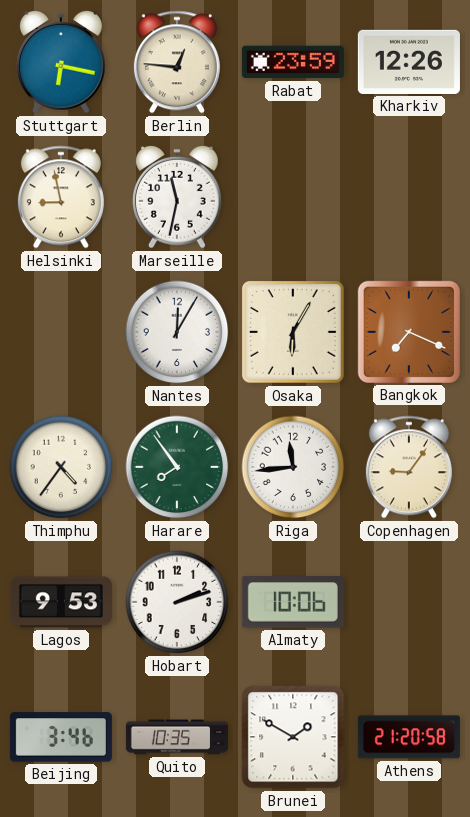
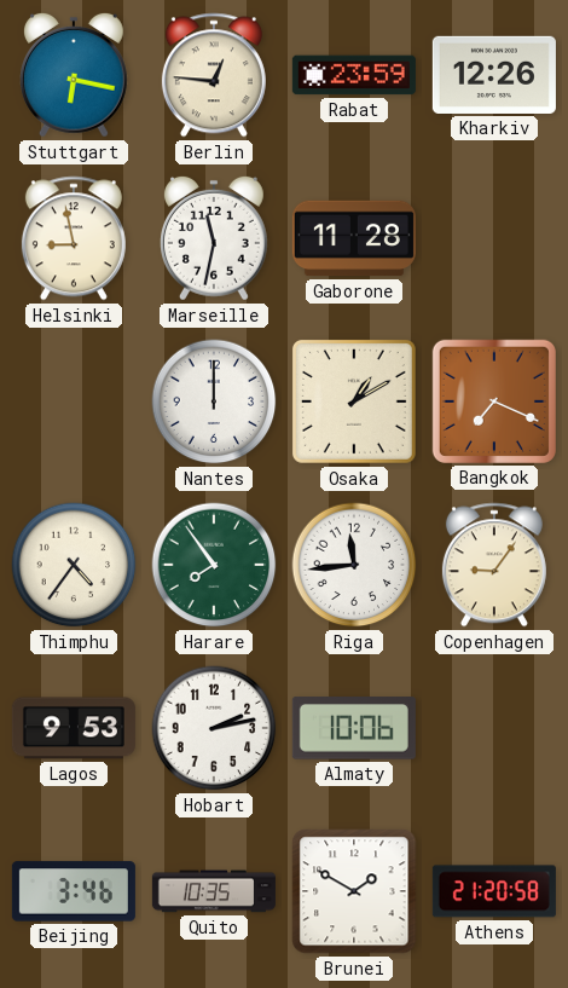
Gaborone: none -> 11:28
Nantes: 12:05 -> 12:00
Osaka: 6:05 -> 1:10
Hobart: 2:12 -> 2:13
